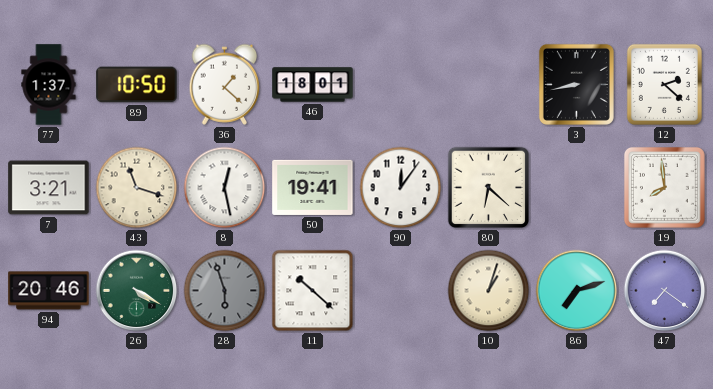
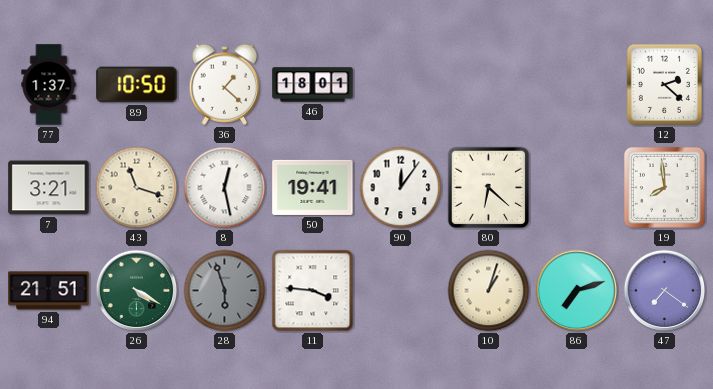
3: 8:43 -> none
94: 20:46 -> 21:51
11: 10:22 -> 3:46
